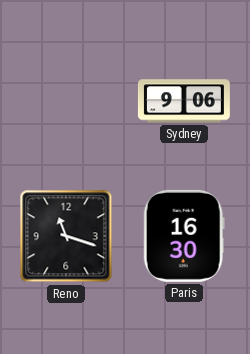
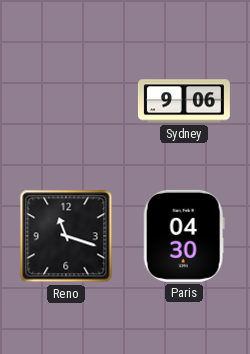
Paris: 16:30 -> 04:30
